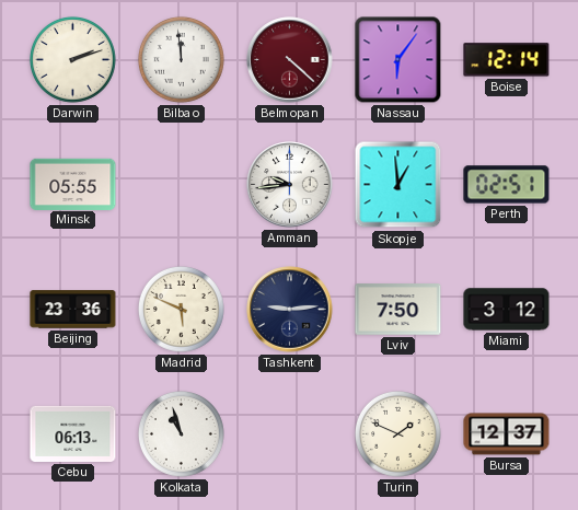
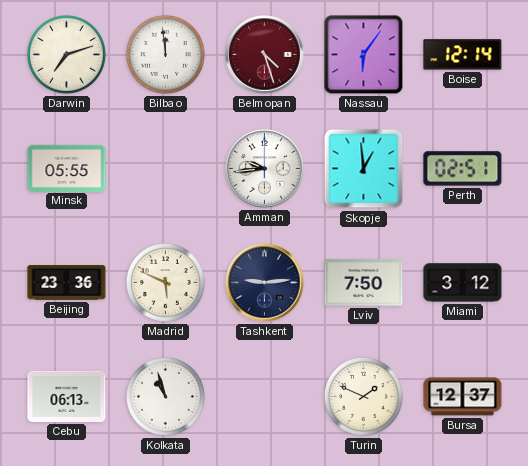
Darwin: 2:12 -> 7:12
Belmopan: 4:22 -> 4:27
